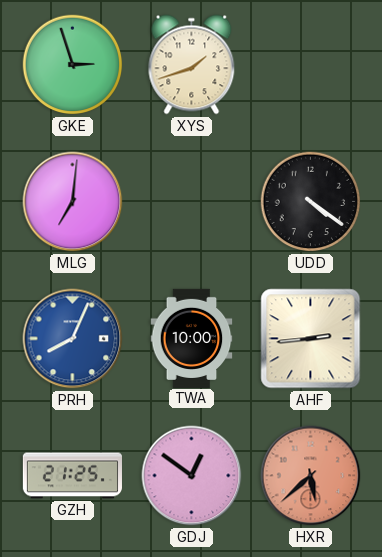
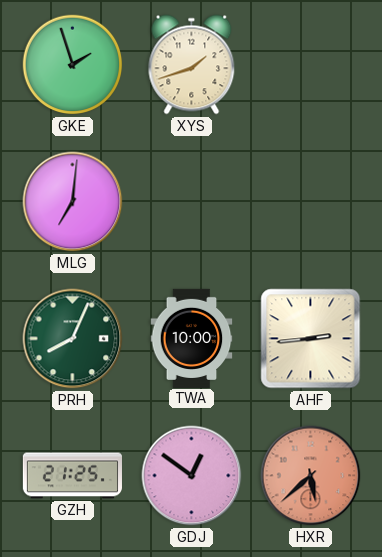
GKE: 2:57 -> 1:57
UDD: 4:21 -> none
PRH dial: blue -> green
